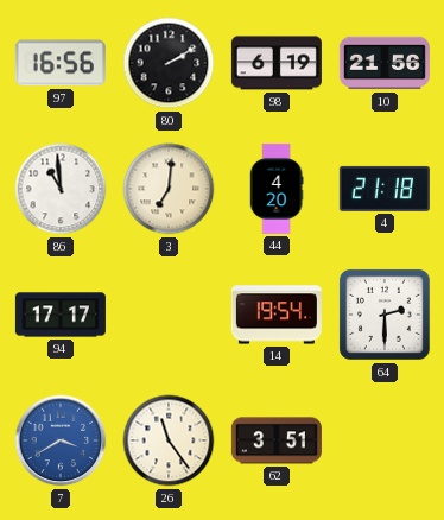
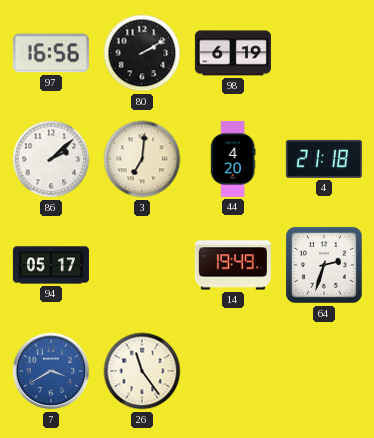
10: 21:56 -> none
86: 10:59 -> 2:08
94: 17:17 -> 05:17
14: 19:54 -> 19:49
64: 2:30 -> 2:33
62: 3:51 -> none
